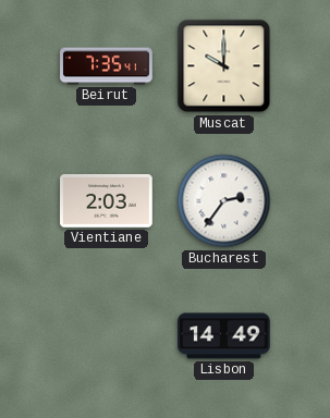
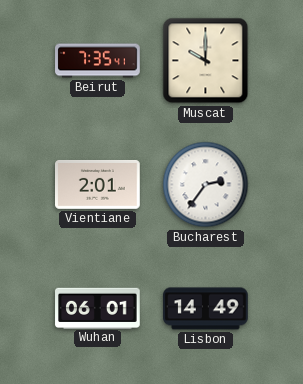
Vientiane: 2:03 -> 2:01
Wuhan: none -> 06:01
